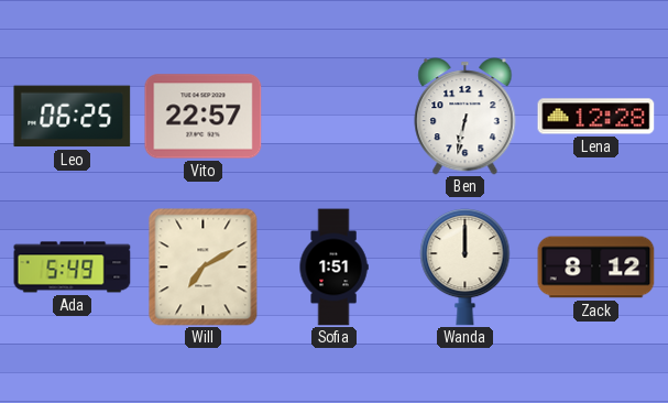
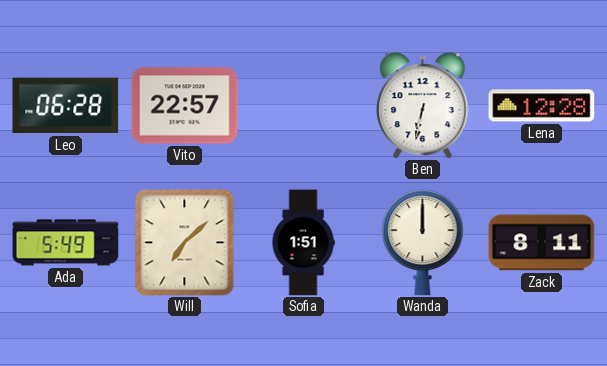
Leo: 06:25 -> 06:28
Will: 7:10 -> 7:08
Zack: 8:12 -> 8:11
